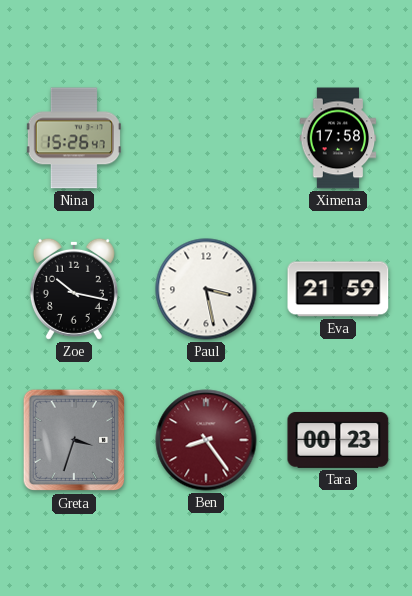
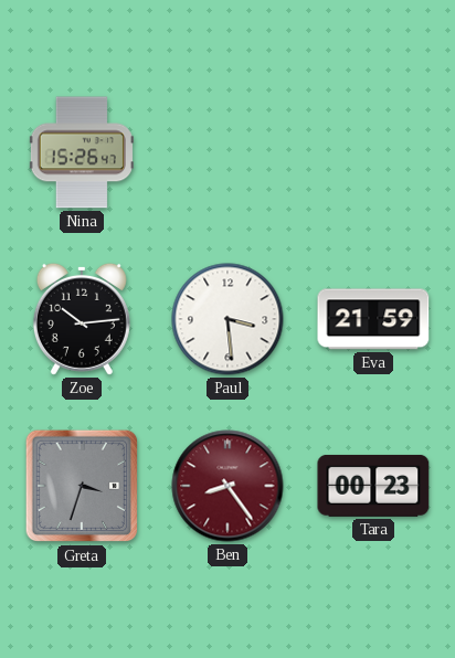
Ximena: 17:58 -> none
Zoe: 10:17 -> 10:14
Paul: 3:28 -> 3:29
